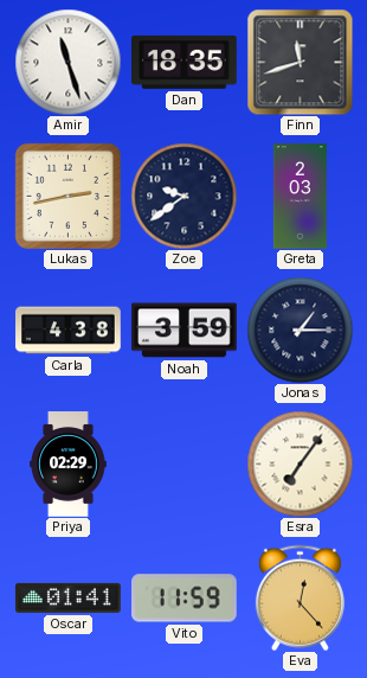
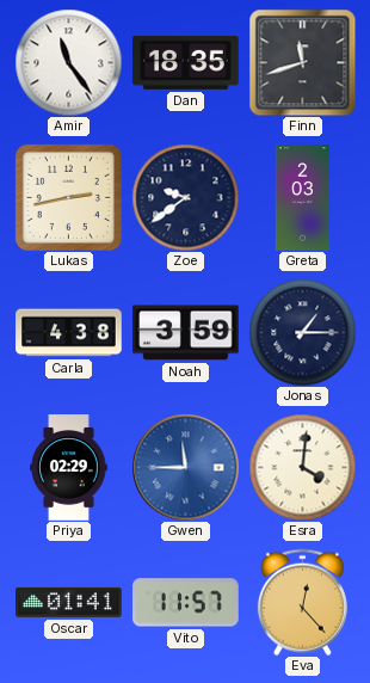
Amir: 11:27 -> 11:24
Gwen: none -> 11:45
Esra: 7:06 -> 4:01
Vito: 11:59 -> 11:57
